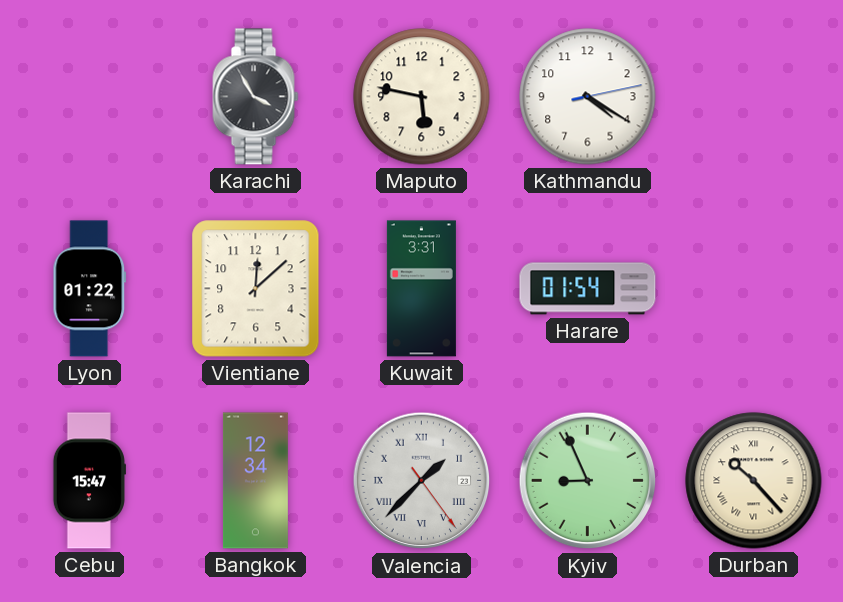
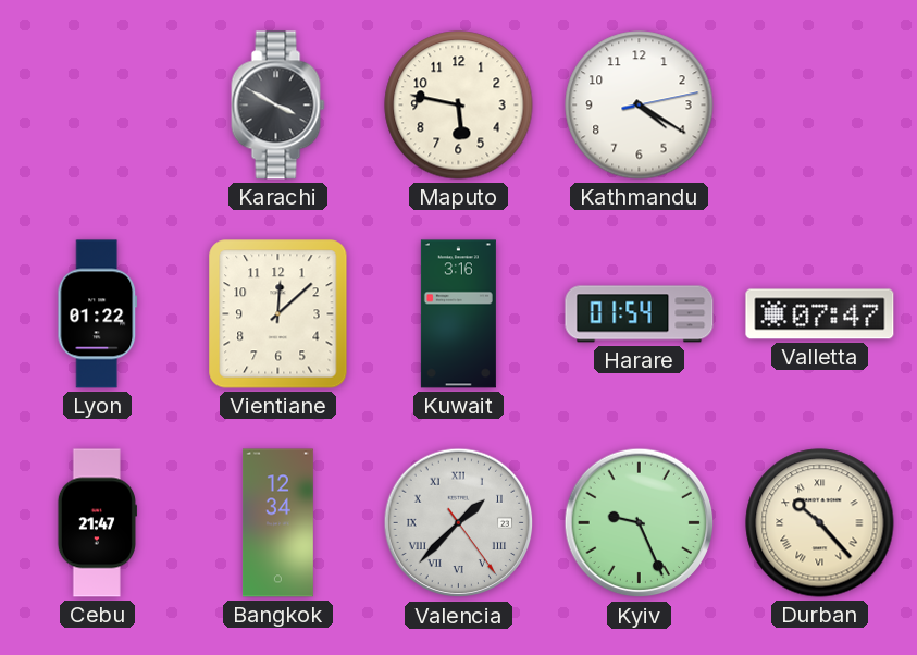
Karachi: 3:55 -> 3:50
Kuwait: 3:31 -> 3:16
Valletta: none -> 07:47
Cebu: 15:47 -> 21:47
Kyiv: 8:56 -> 9:26
